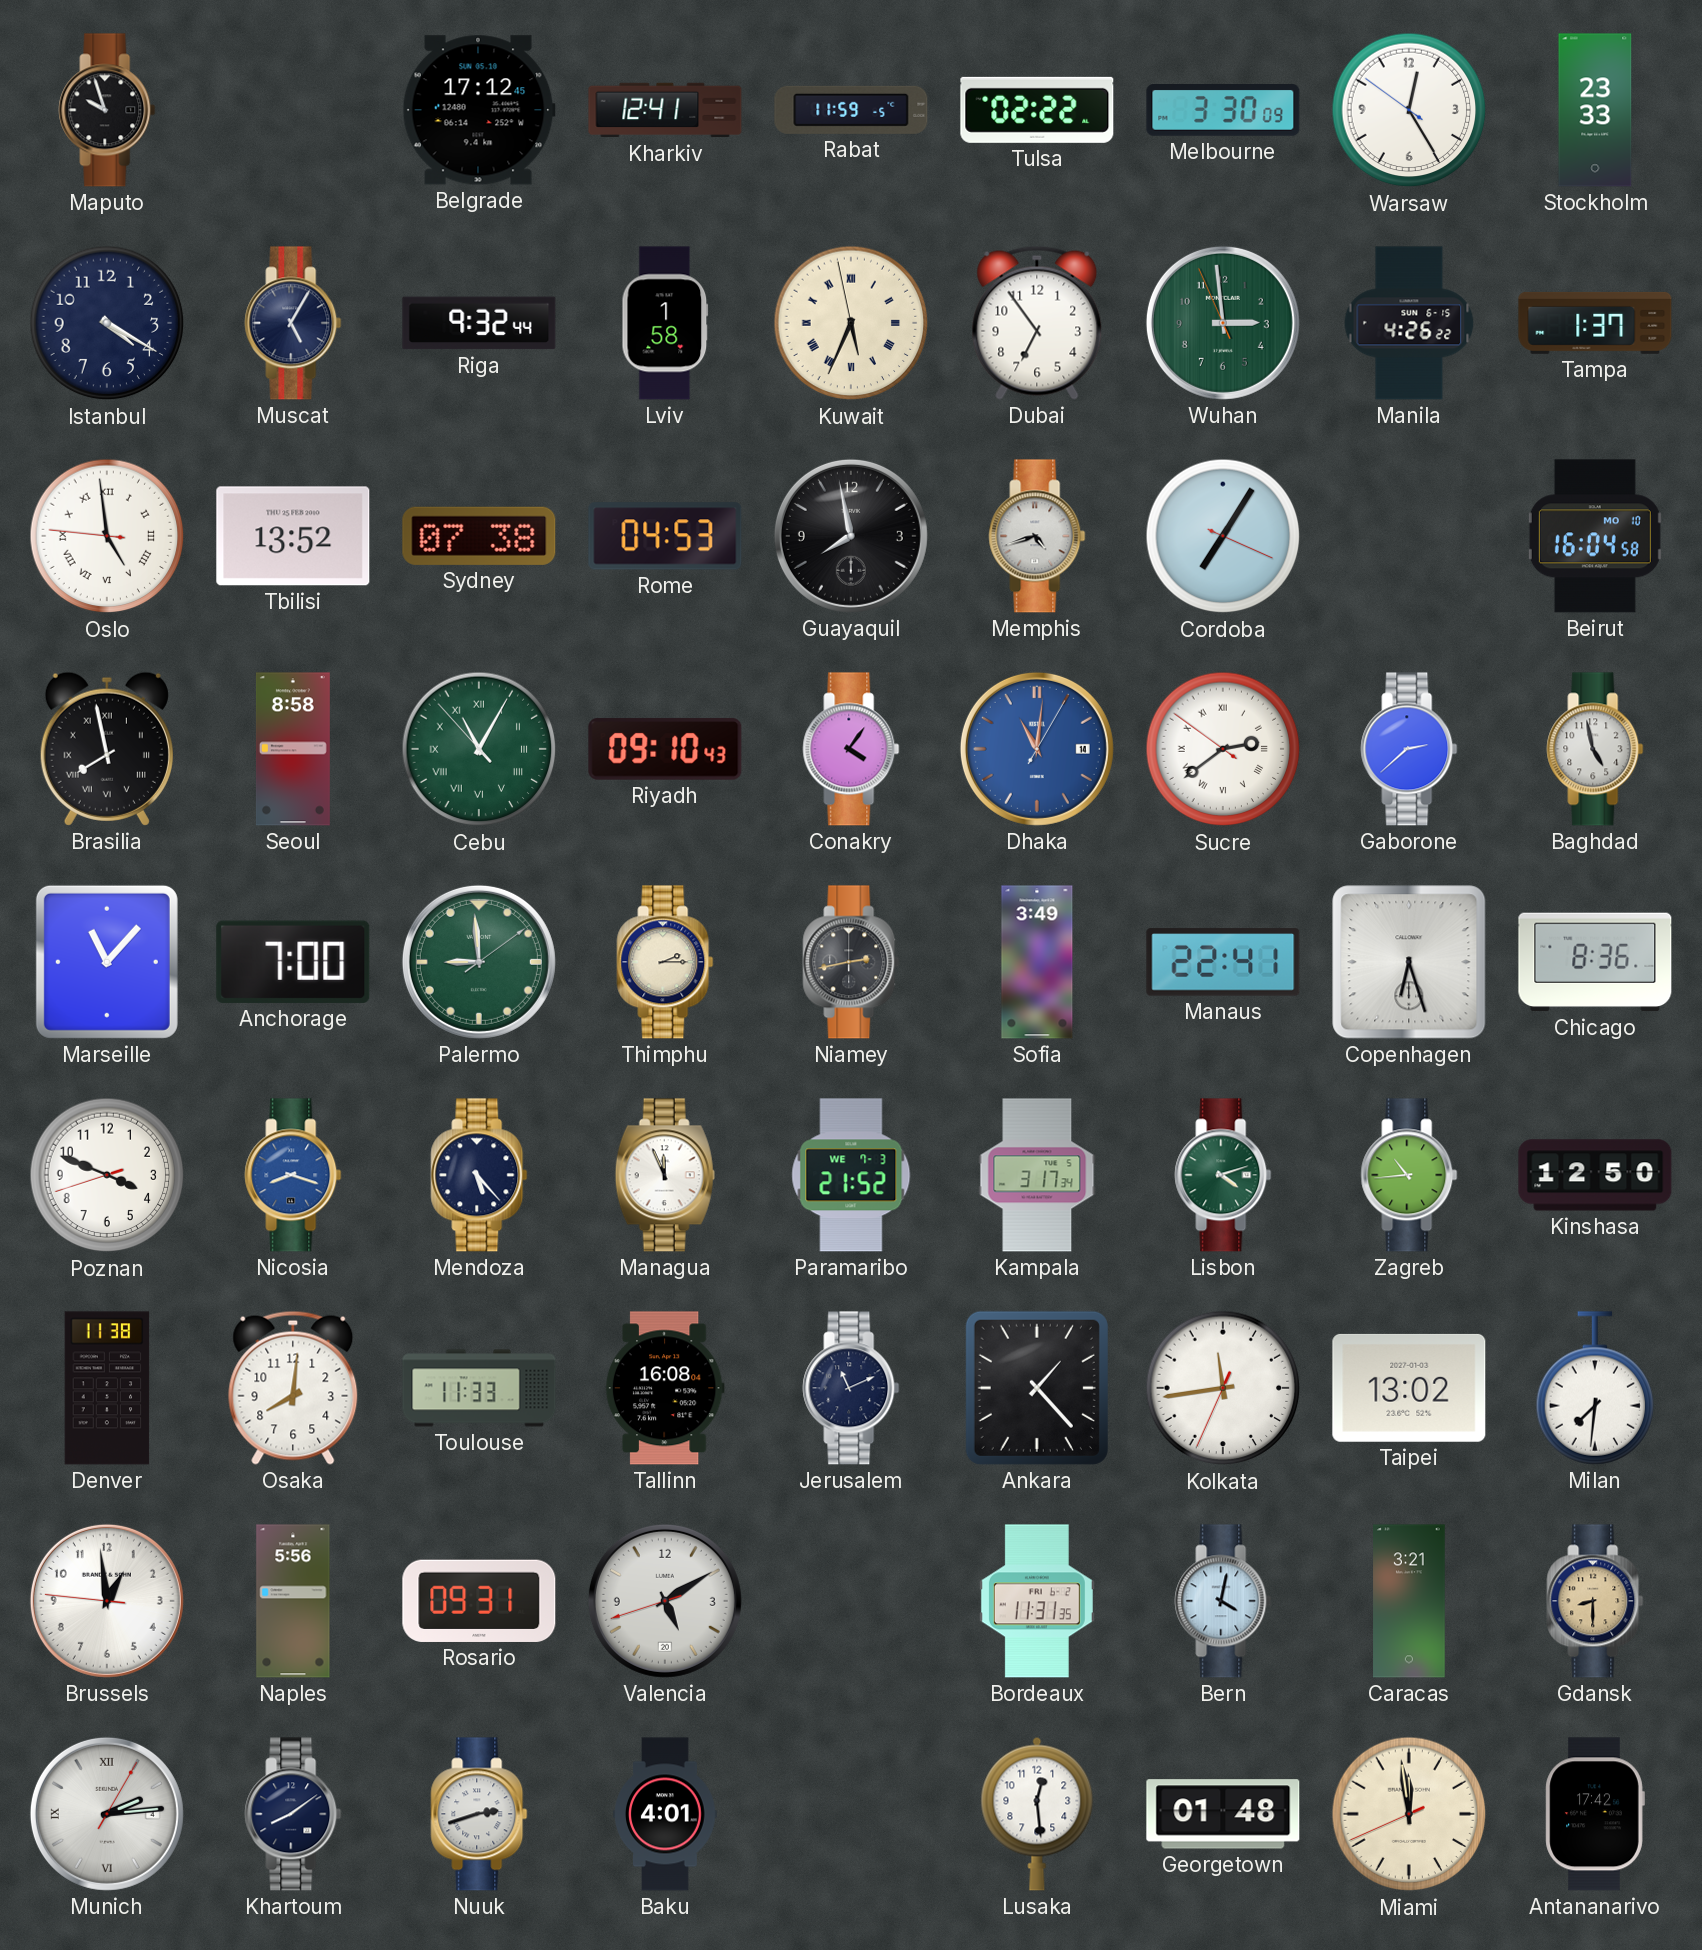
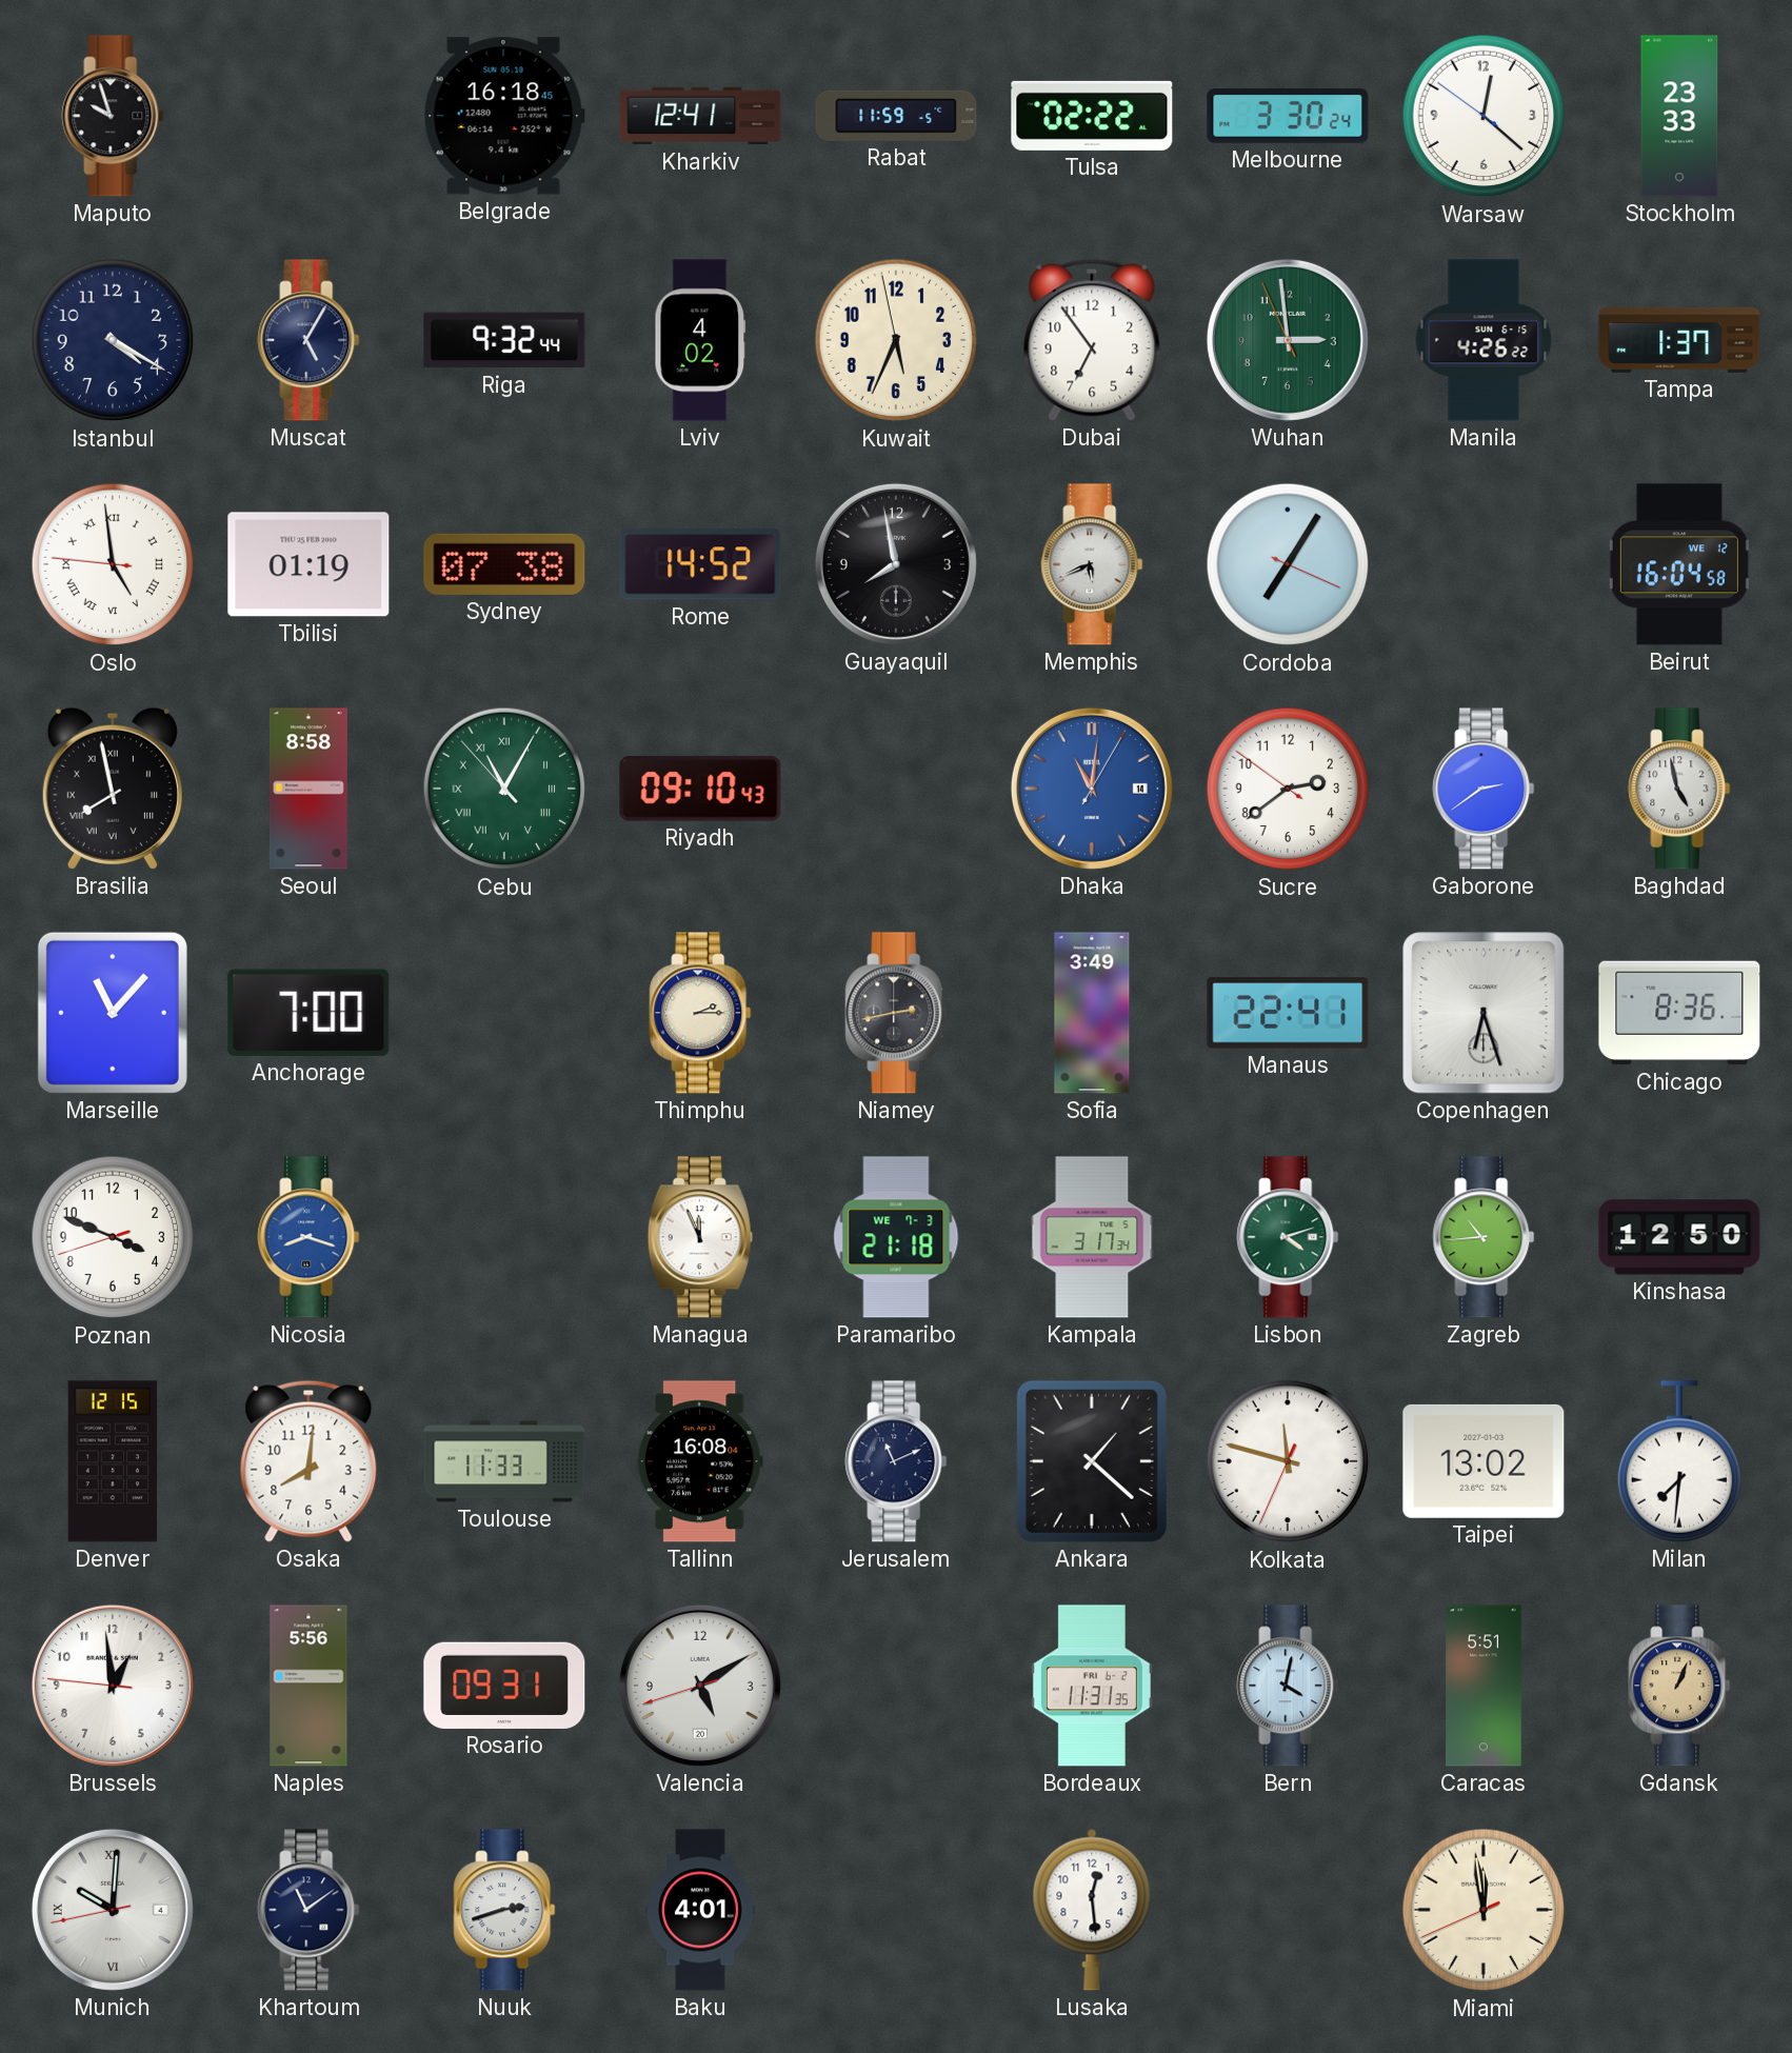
Belgrade: 17:12 -> 16:18
Melbourne: 3:30:09 -> 3:30:24
Warsaw: 12:24 -> 12:21
Lviv: 1:58 -> 4:02
Kuwait numerals: Roman -> Arabic
Tbilisi: 13:52 -> 01:19
Rome: 04:53 -> 14:52
Memphis: 4:42 -> 5:41
Beirut date: MO 10 -> WE 12
Conakry: 4:06 -> none
Sucre numerals: Roman -> Arabic
Gaborone: 2:38 -> 2:39
Palermo: 8:59 -> none
Mendoza: 5:23 -> none
Paramaribo: 21:52 -> 21:18
Denver: 11:38 -> 12:15
Ankara: 1:23 -> 1:22
Kolkata: 11:43 -> 11:47
Caracas: 3:21 -> 5:51
Gdansk: 8:30 -> 1:04
Munich: 2:14 -> 10:00
Khartoum: 8:09 -> 11:09
Georgetown: 01:48 -> none
Antananarivo: 17:42 -> none
